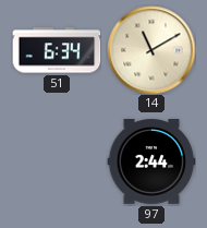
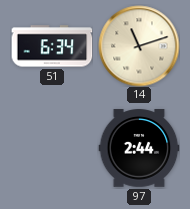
14: 11:10 -> 11:12
